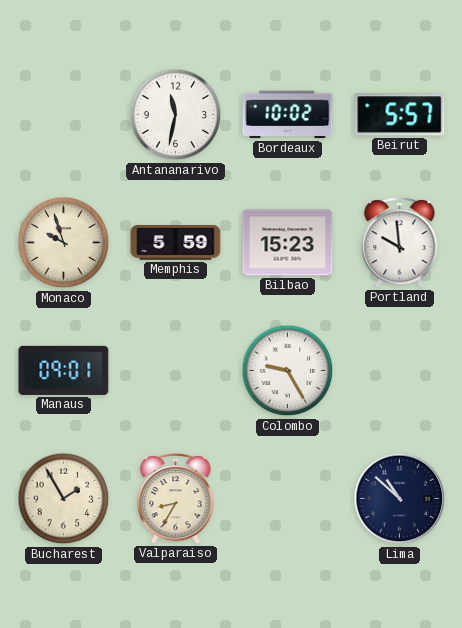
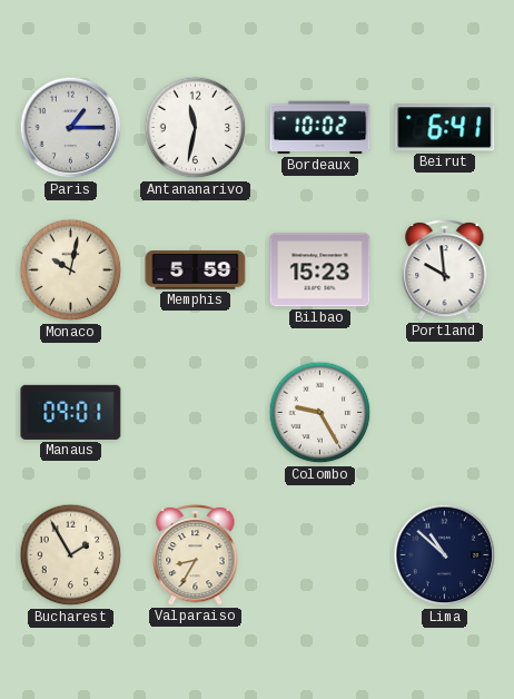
Paris: none -> 1:15
Beirut: 5:57 -> 6:41
Monaco: 9:57 -> 10:02
